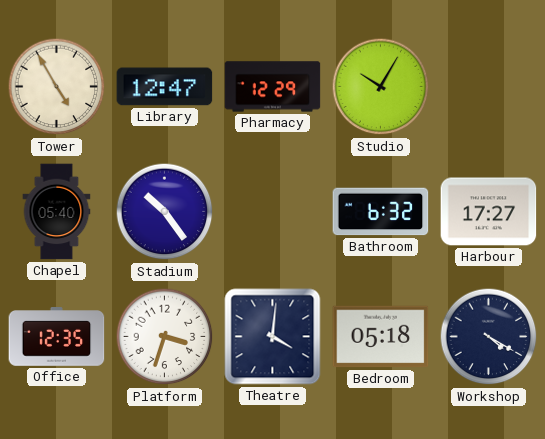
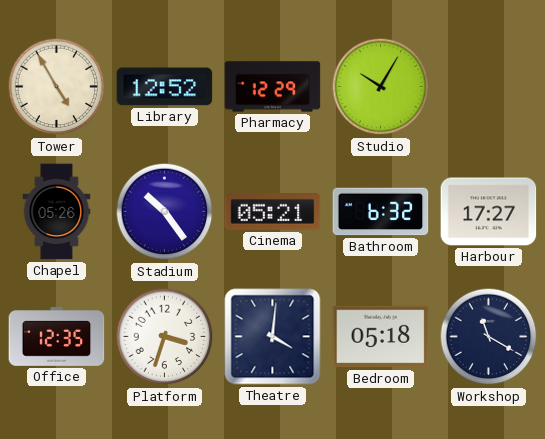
Library: 12:47 -> 12:52
Chapel: 05:40 -> 05:26
Cinema: none -> 05:21
Workshop: 4:20 -> 11:20
